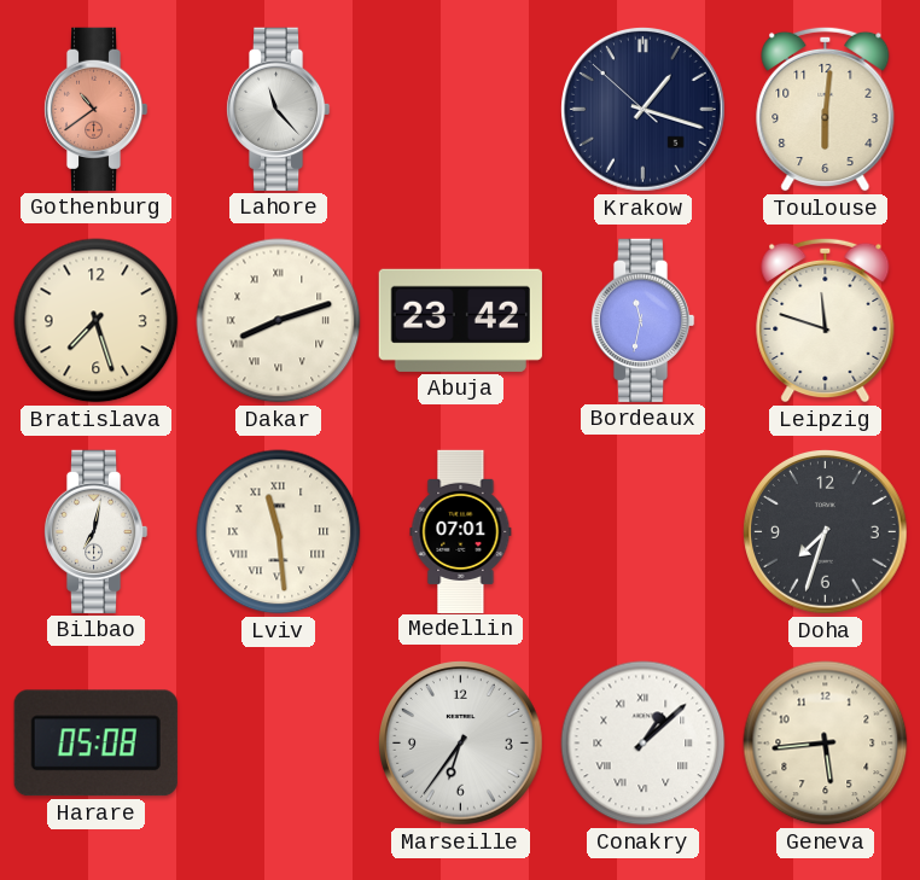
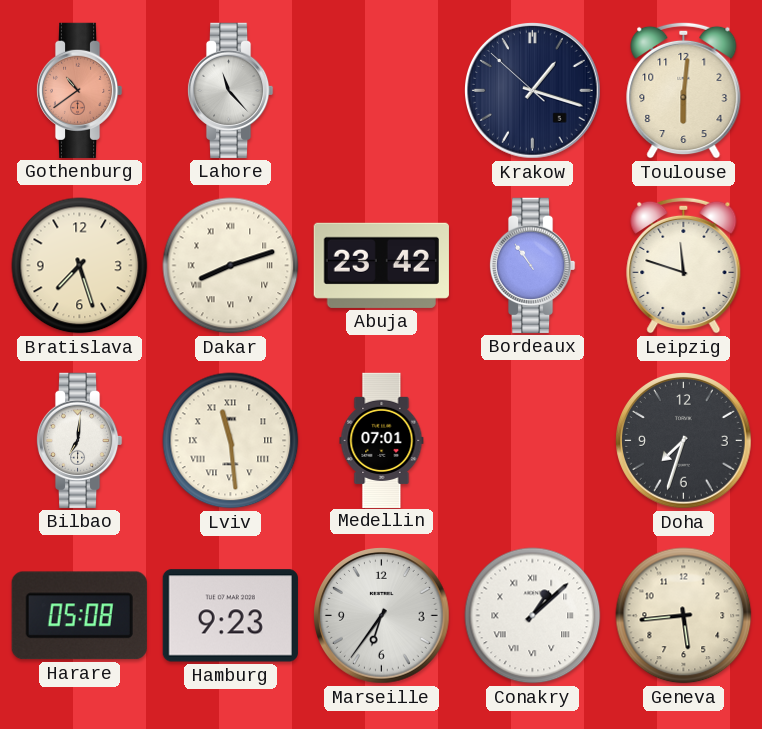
Bordeaux: 11:32 -> 10:54
Bilbao: 7:02 -> 7:01
Hamburg: none -> 9:23
